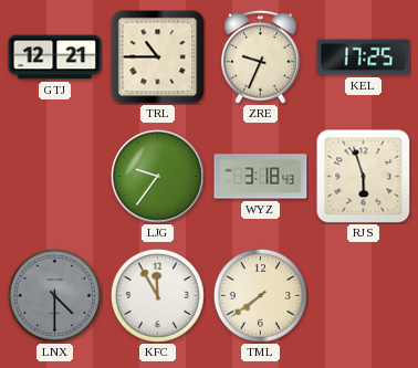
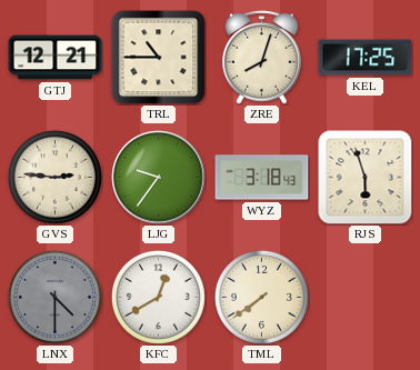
ZRE: 9:34 -> 8:03
GVS: none -> 2:46
KFC: 11:55 -> 12:40
